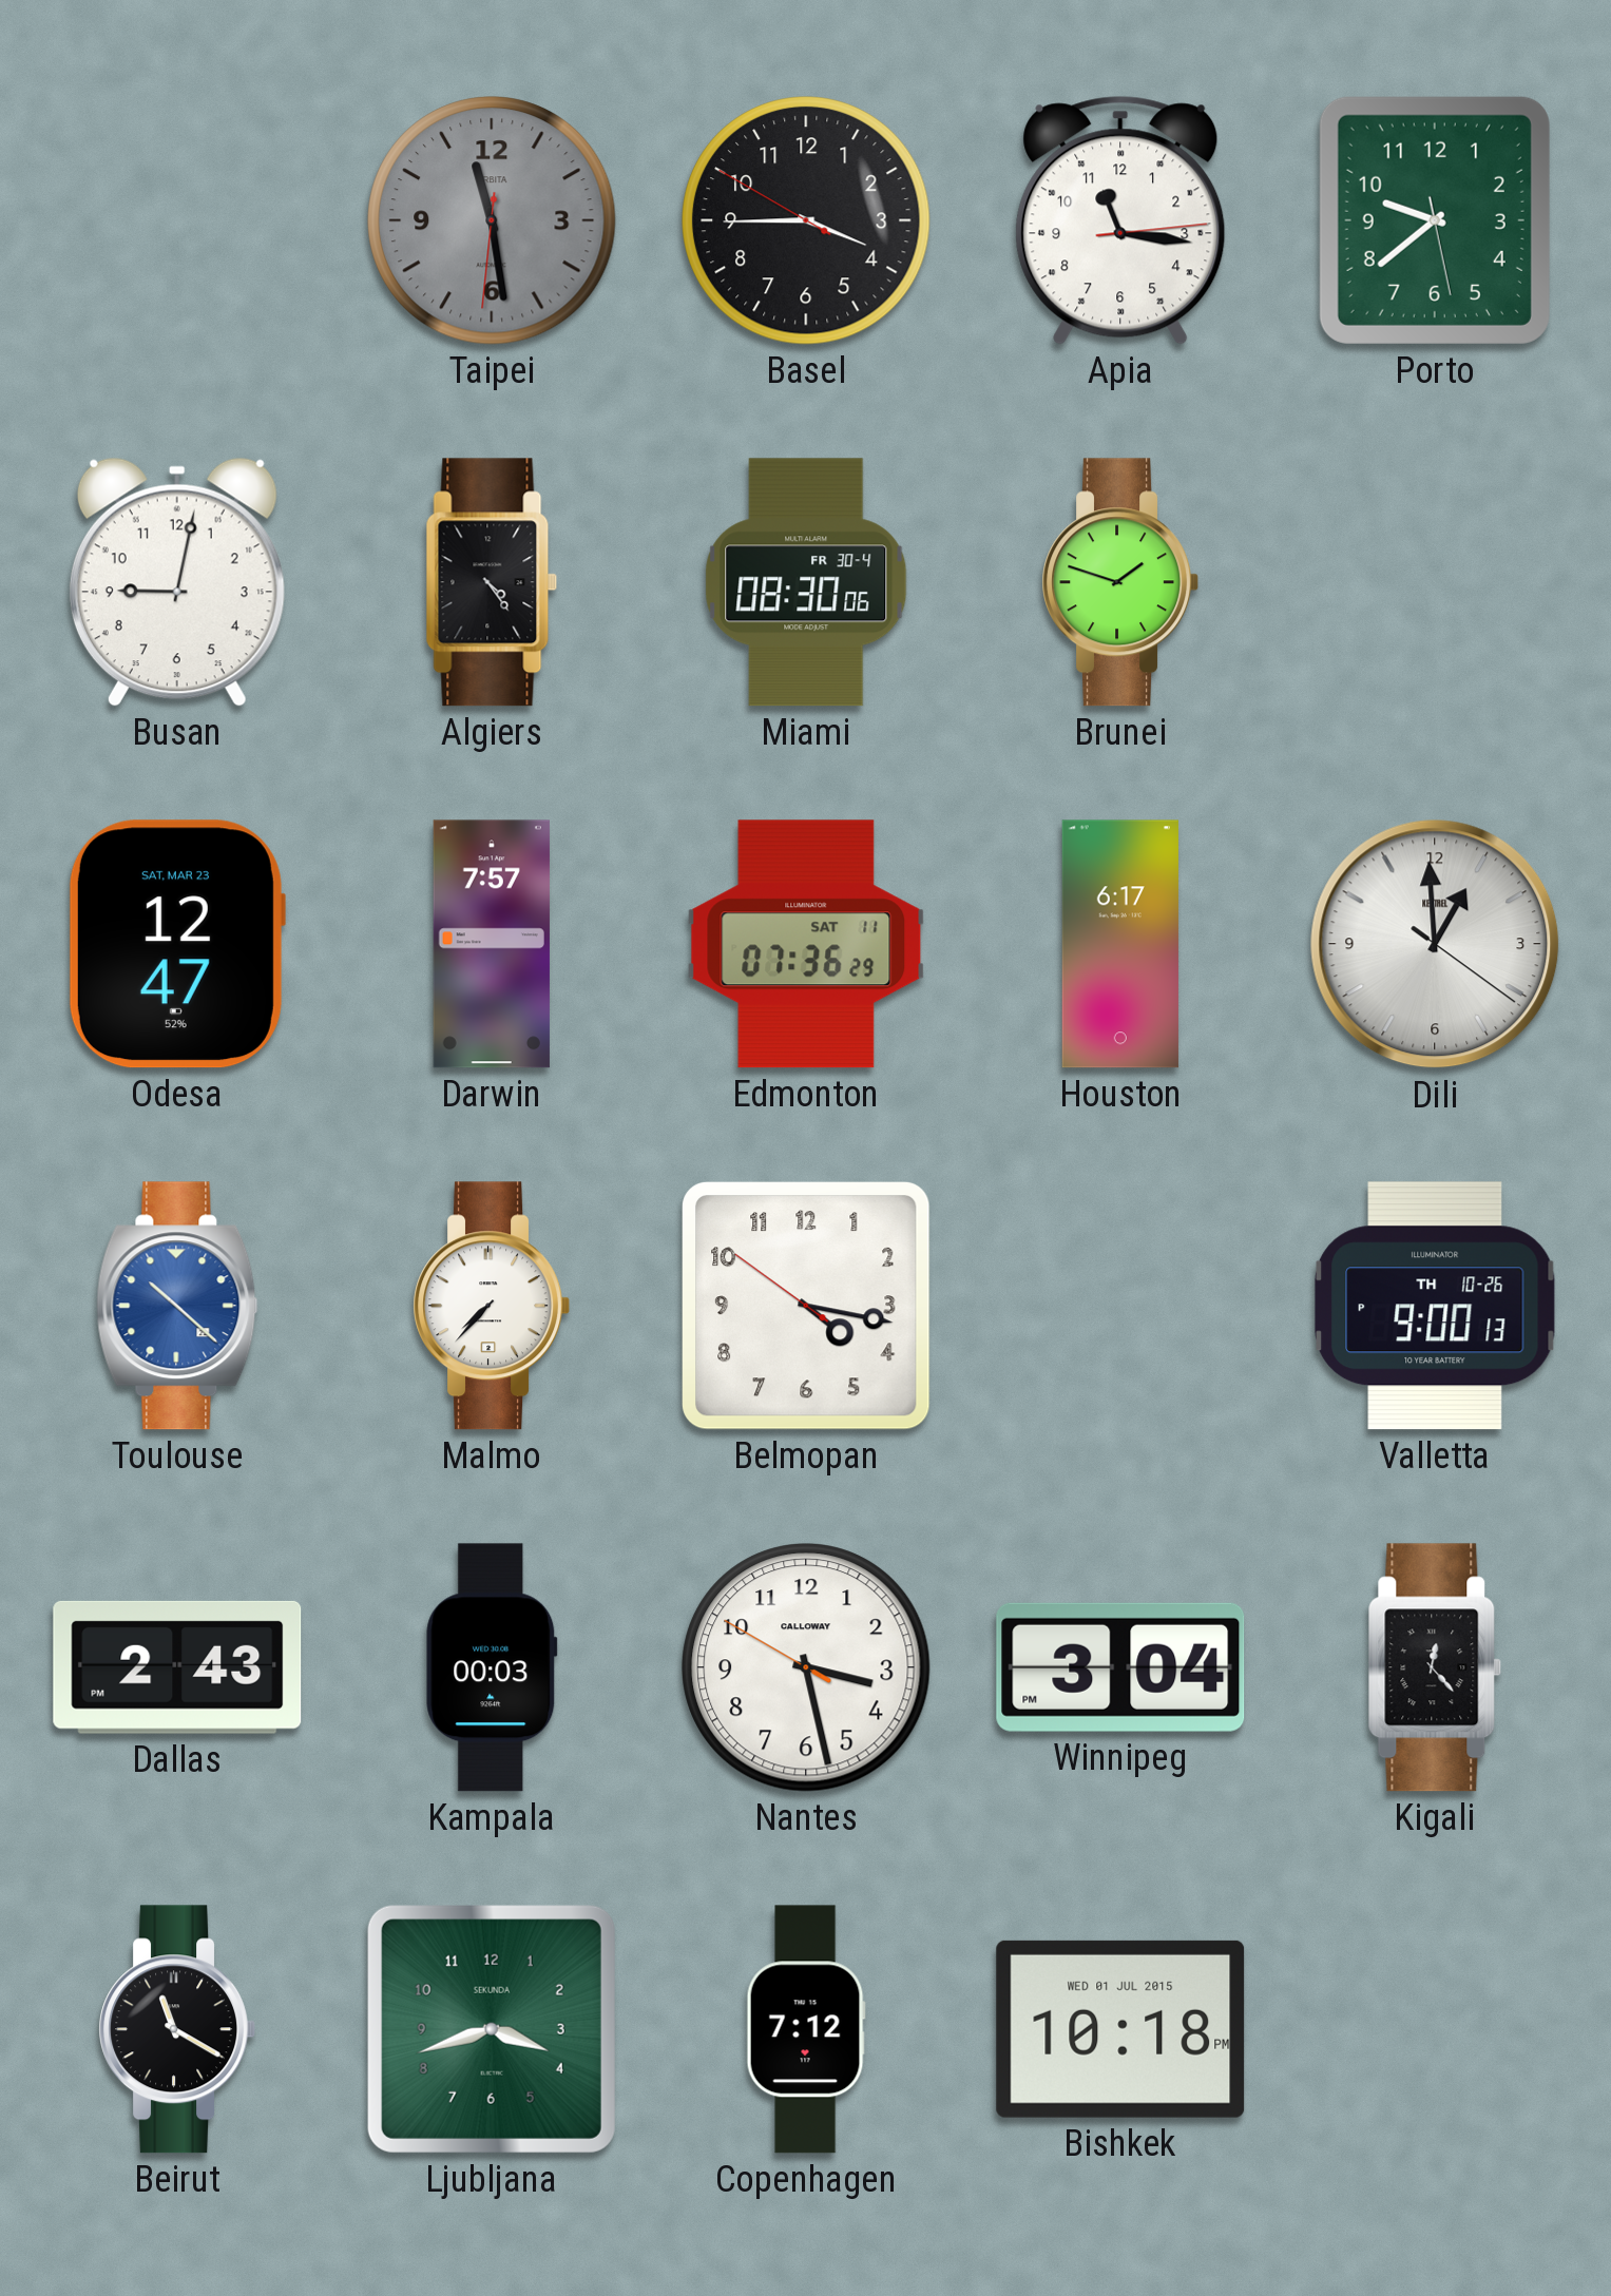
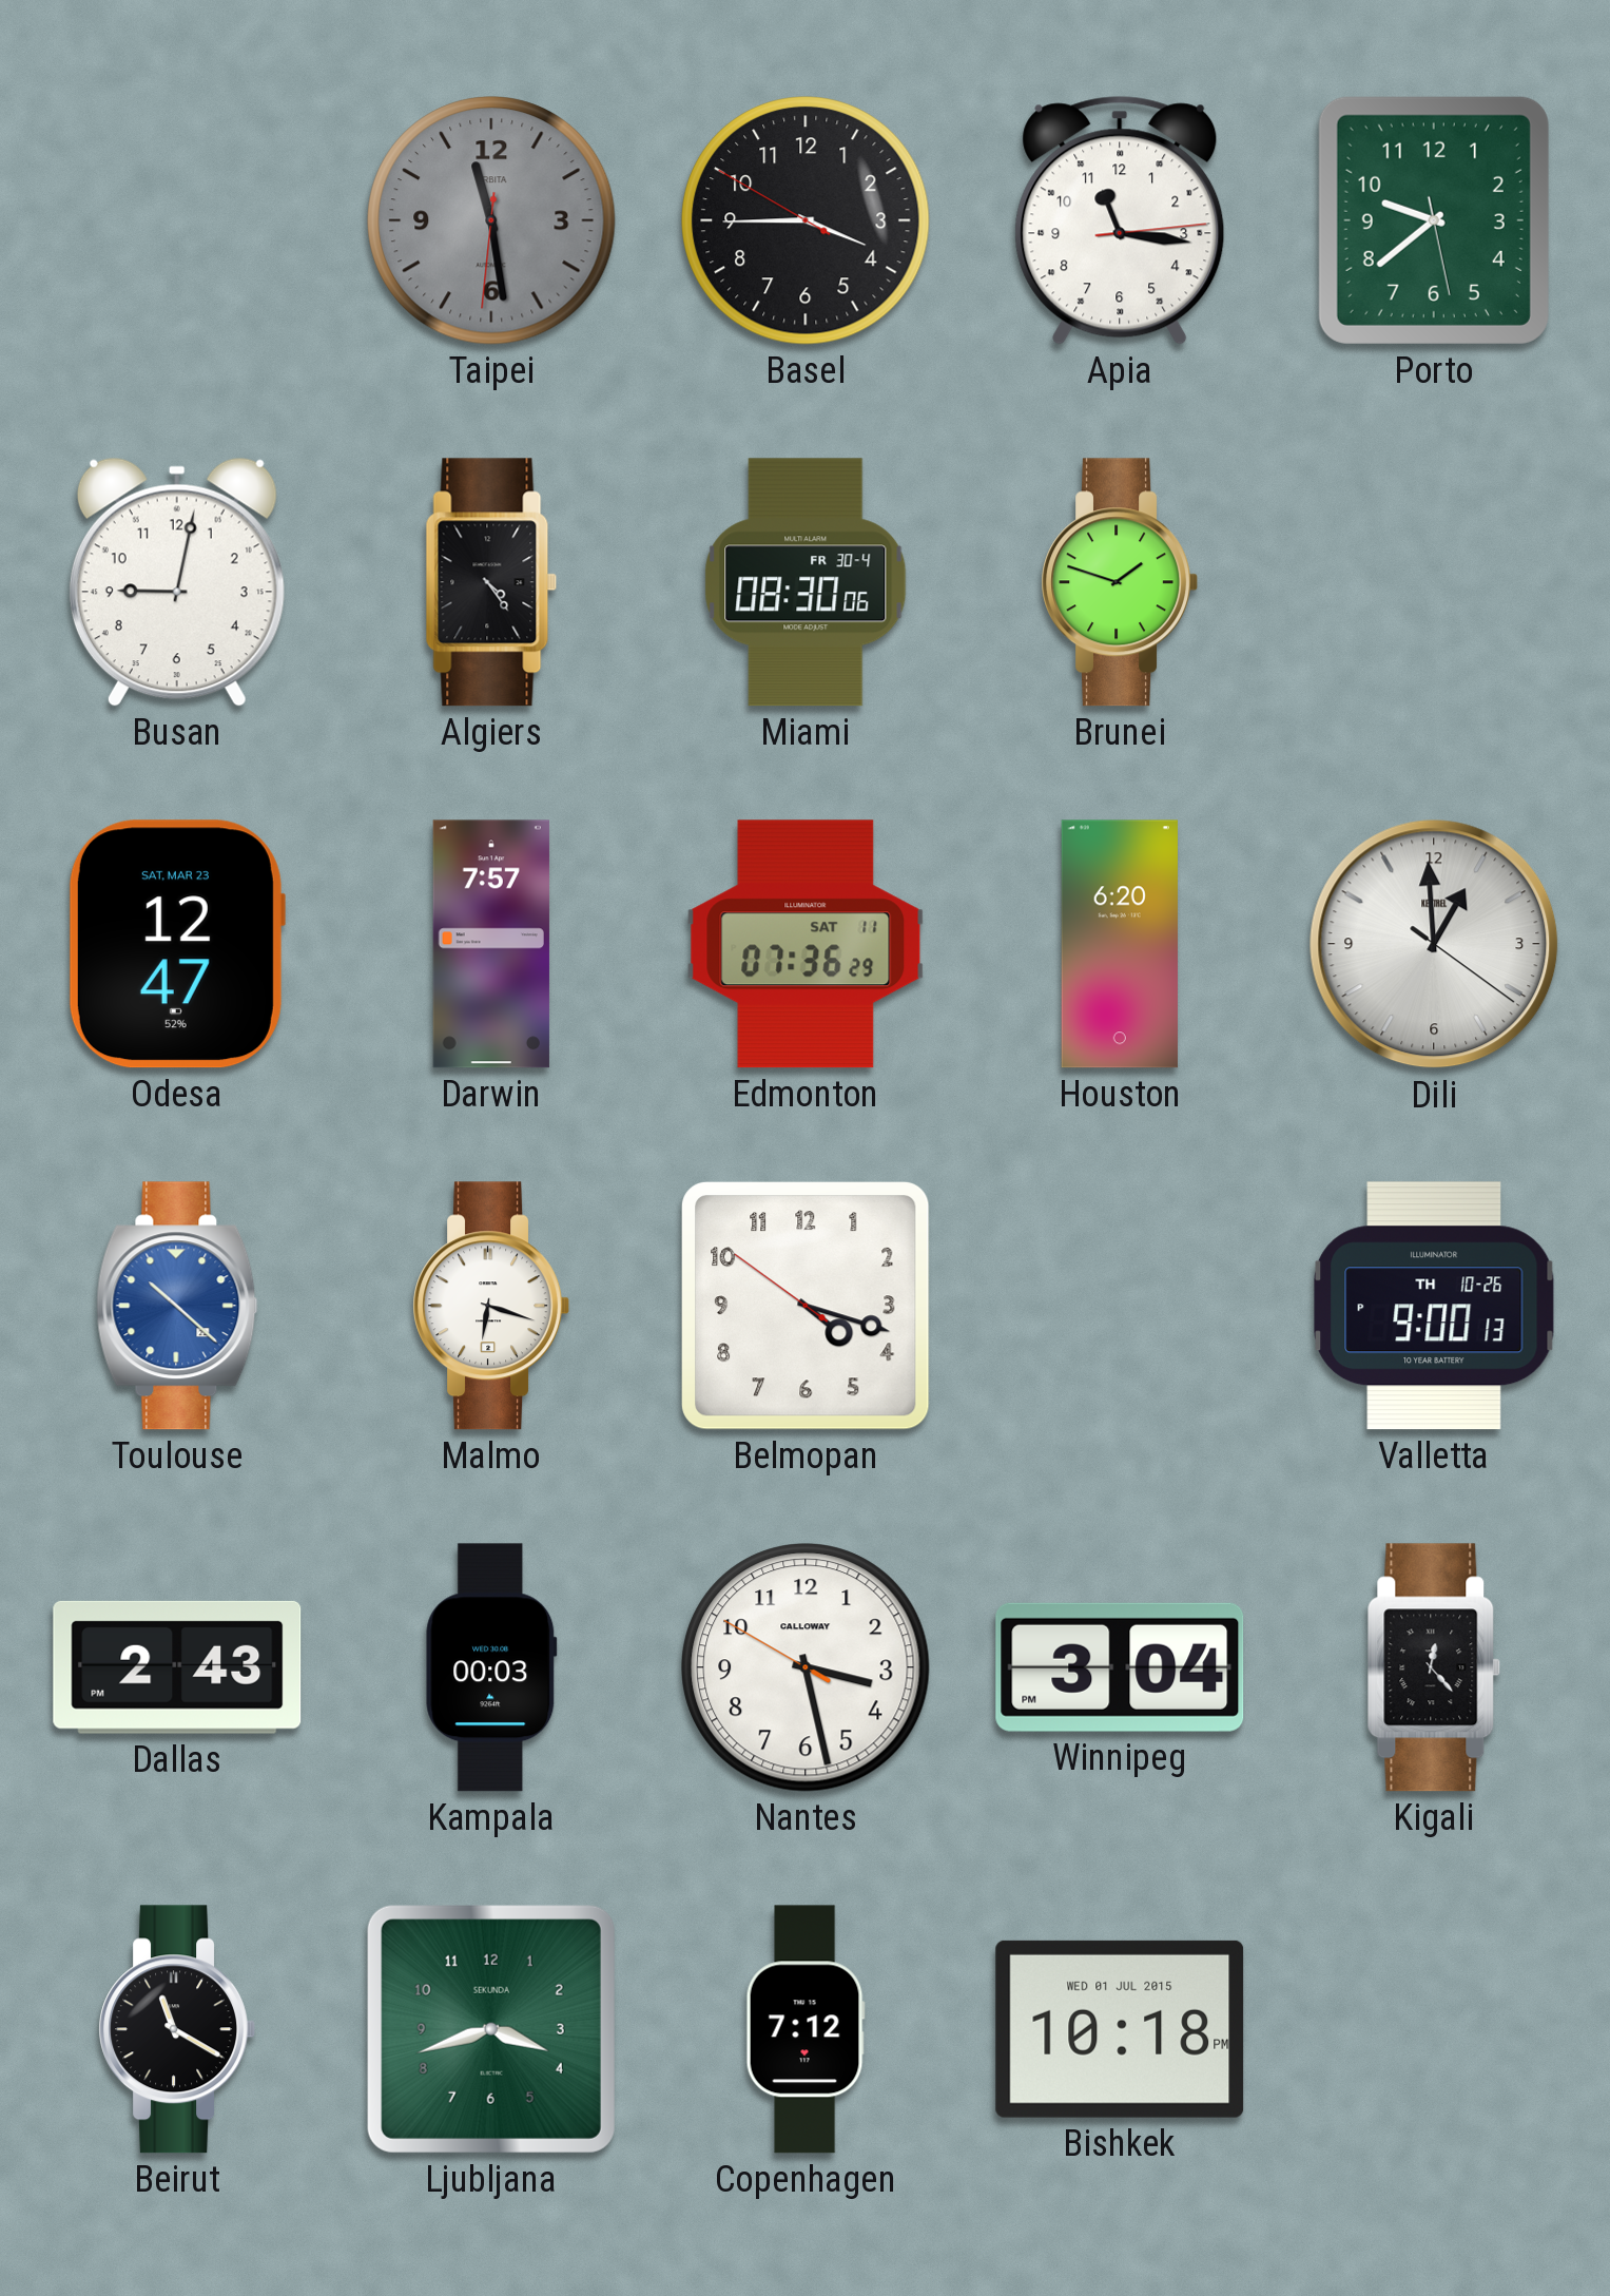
Houston: 6:17 -> 6:20
Malmo: 7:37 -> 6:18
Belmopan: 4:16 -> 4:17
